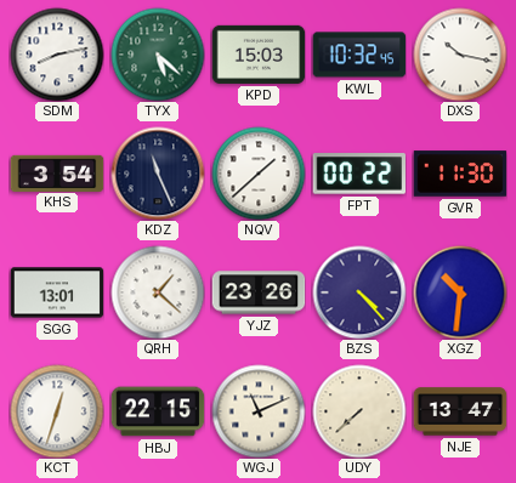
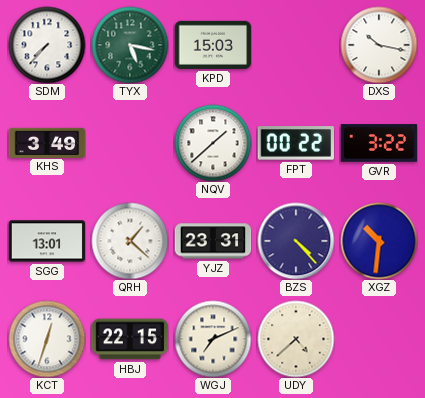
SDM: 8:13 -> 7:37
TYX: 5:22 -> 5:17
KWL: 10:32 -> none
KHS: 3:54 -> 3:49
KDZ: 11:26 -> none
GVR: 11:30 -> 3:22
YJZ: 23:26 -> 23:31
WGJ: 11:11 -> 7:11
UDY: 7:38 -> 4:38
NJE: 13:47 -> none
